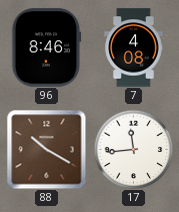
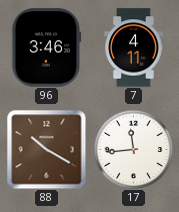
96: 8:46 -> 3:46
7: 4:08 -> 4:11
